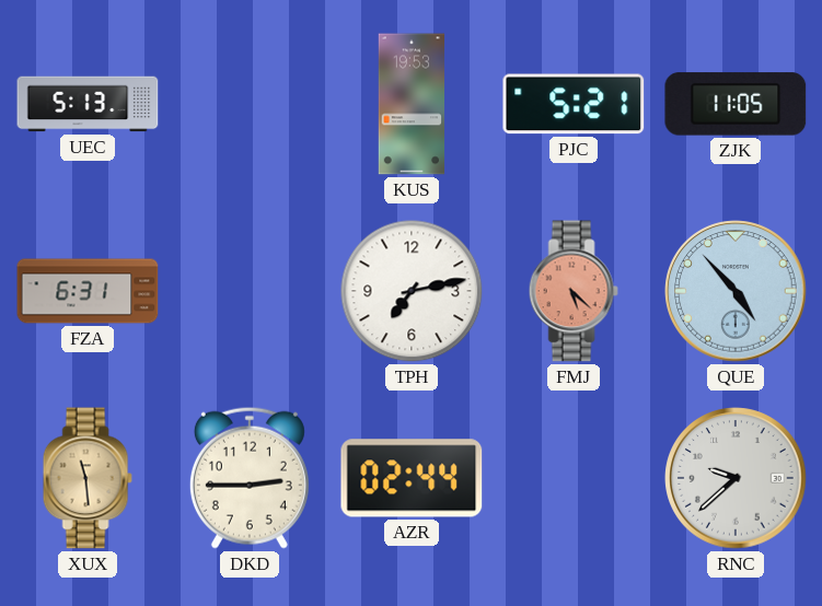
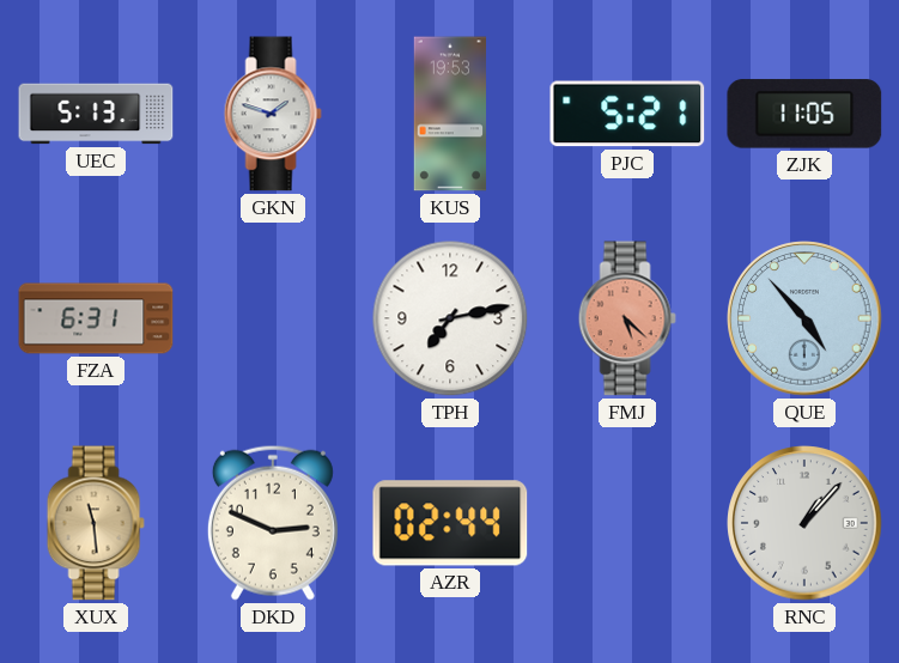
GKN: none -> 1:48
DKD: 2:45 -> 2:49
RNC: 9:38 -> 1:07
